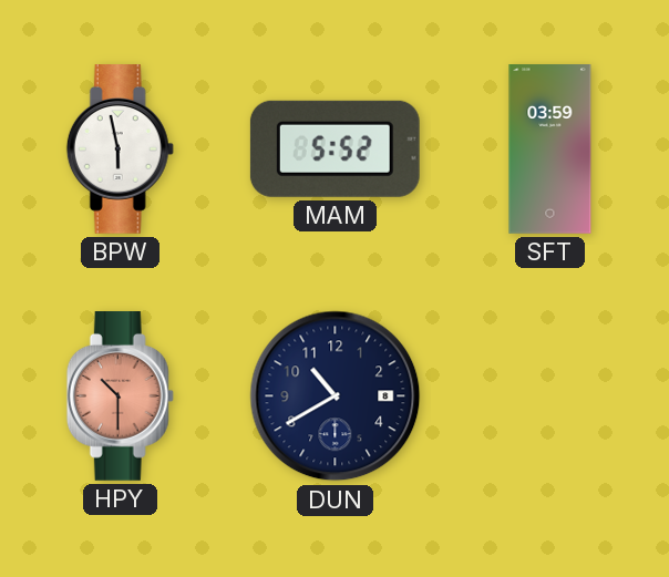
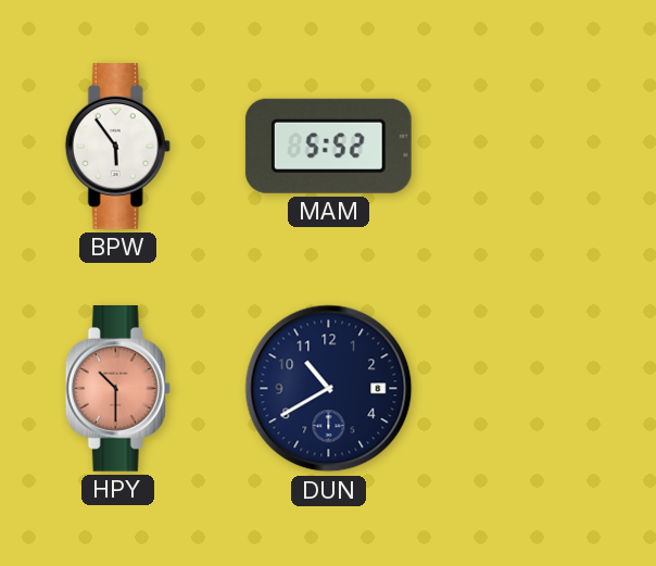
BPW: 5:58 -> 5:54
SFT: 03:59 -> none
